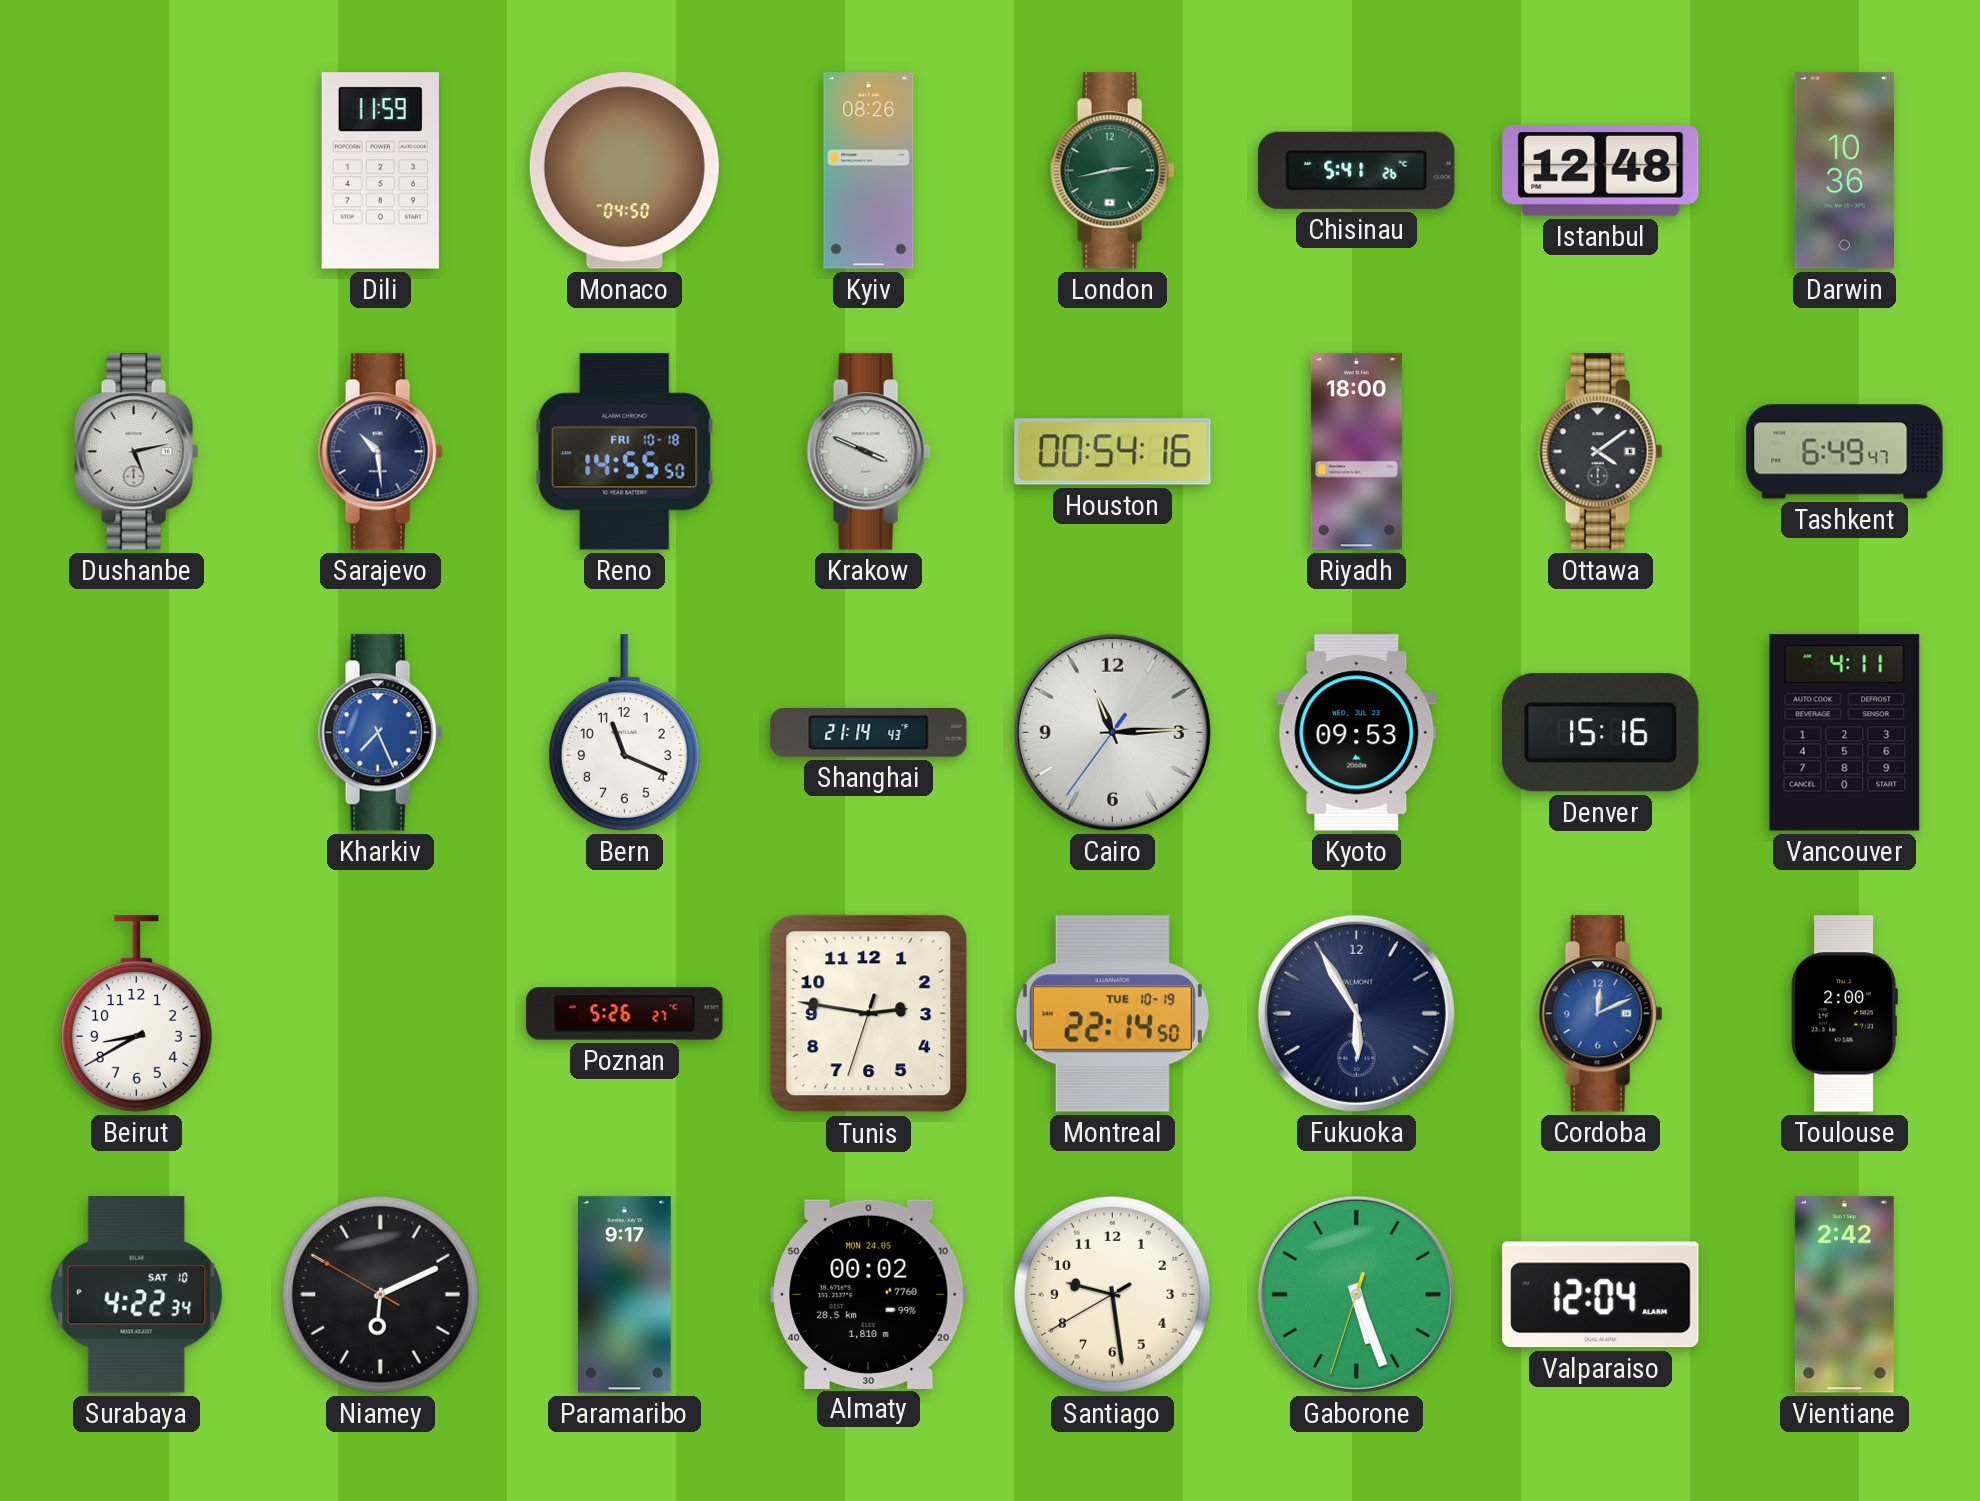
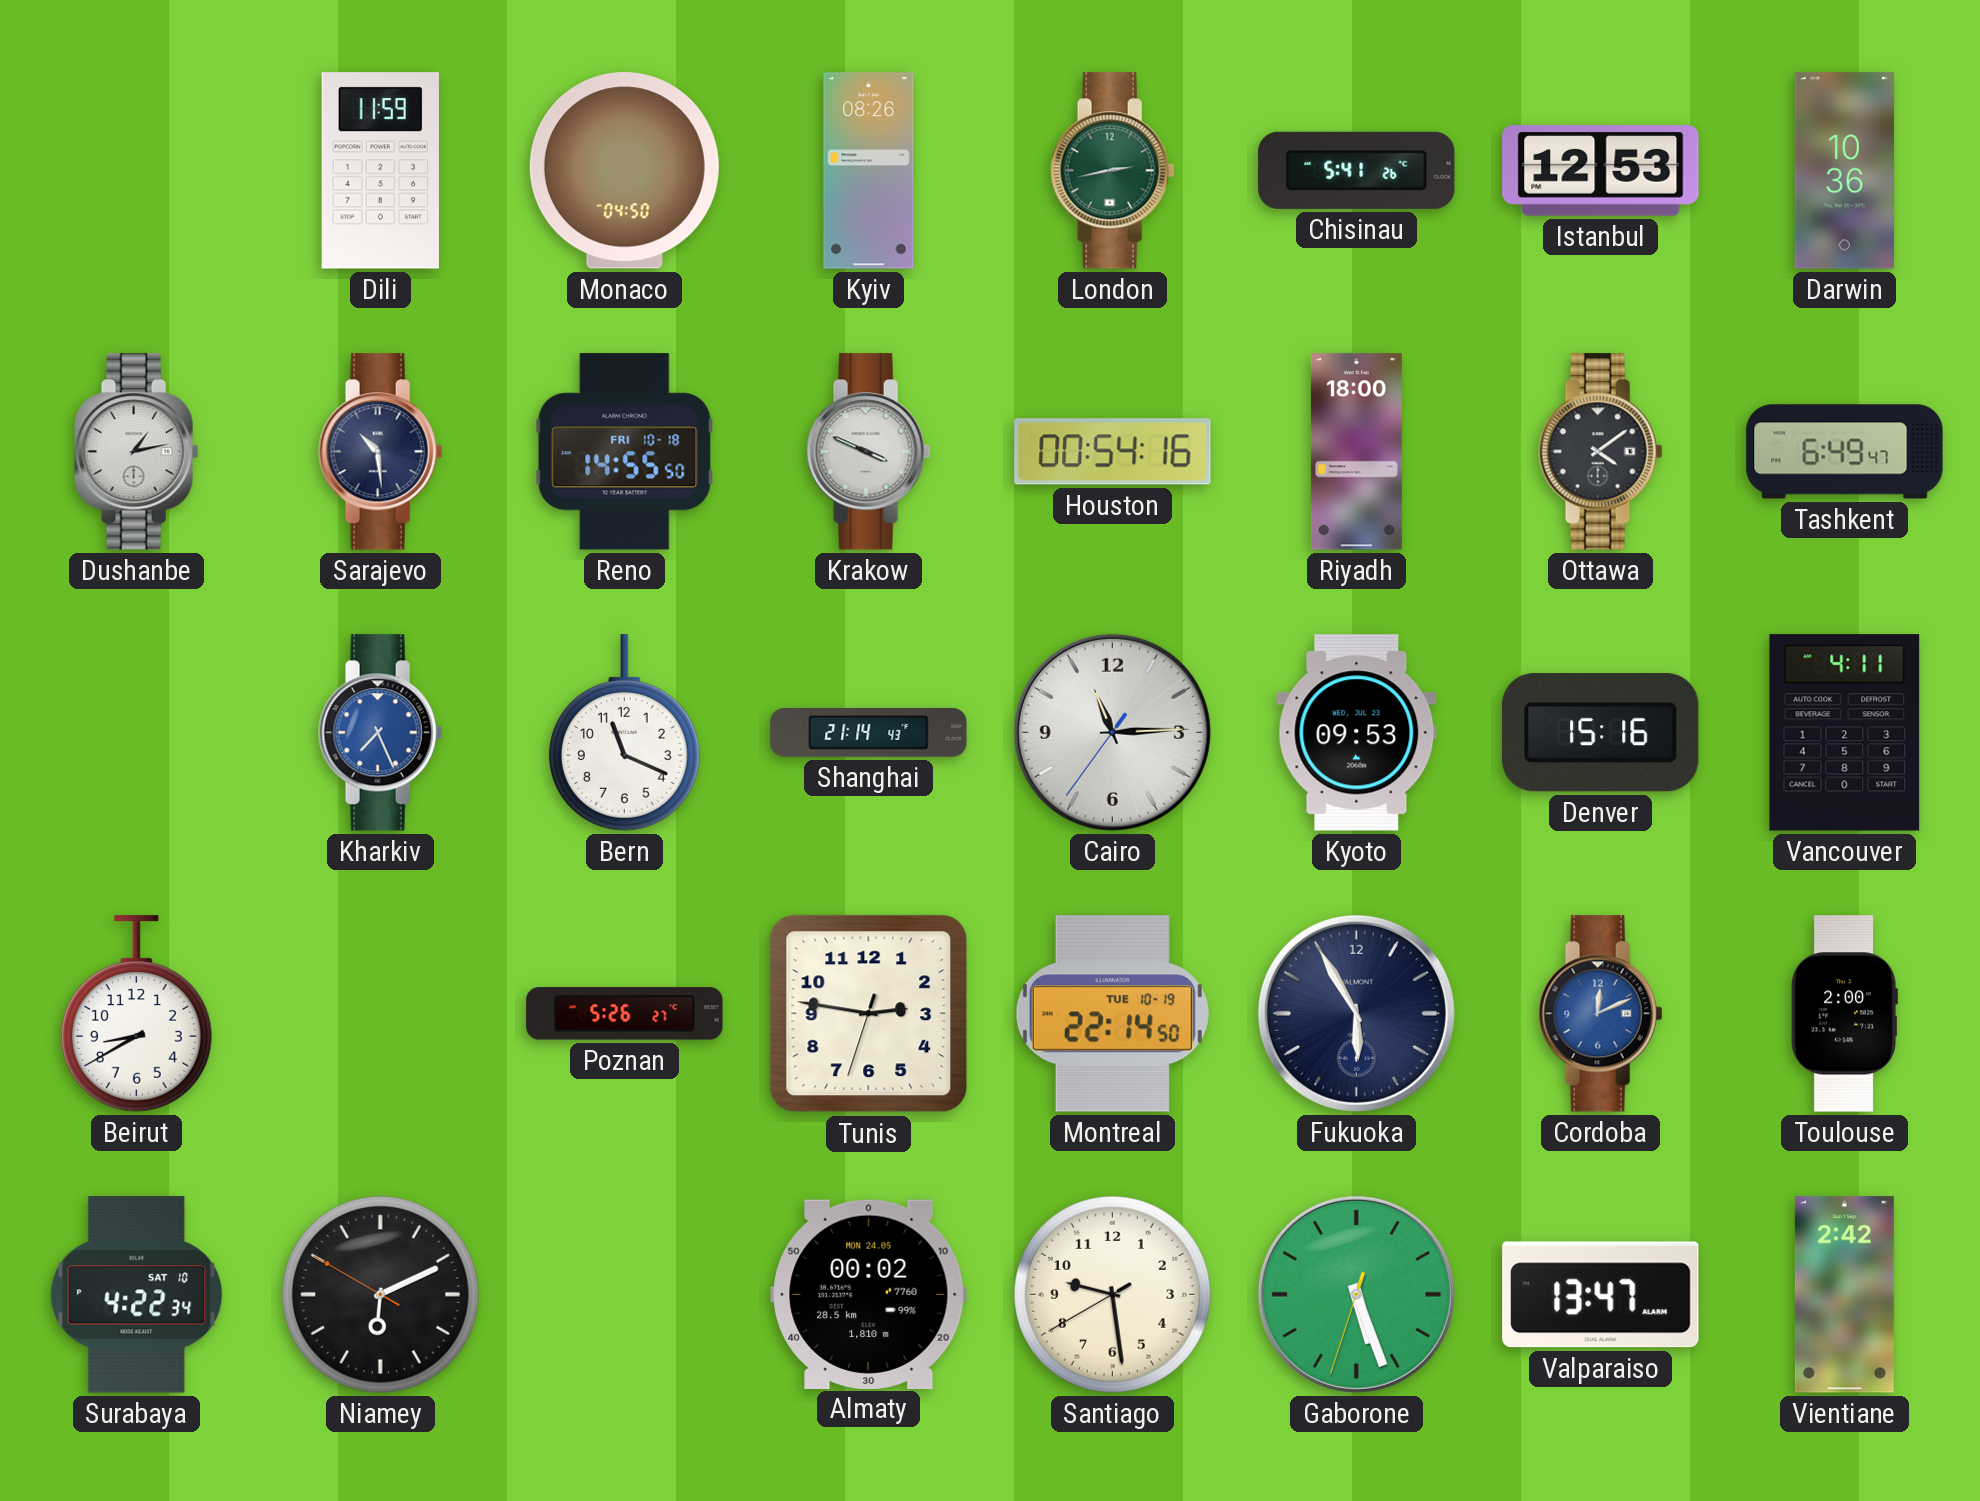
Istanbul: 12:48 -> 12:53
Dushanbe: 5:13 -> 1:13
Paramaribo: 9:17 -> none
Valparaiso: 12:04 -> 13:47
